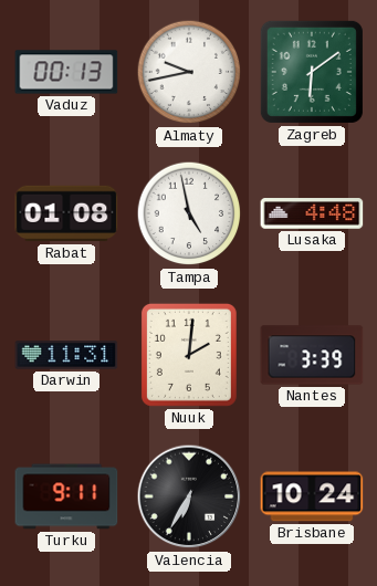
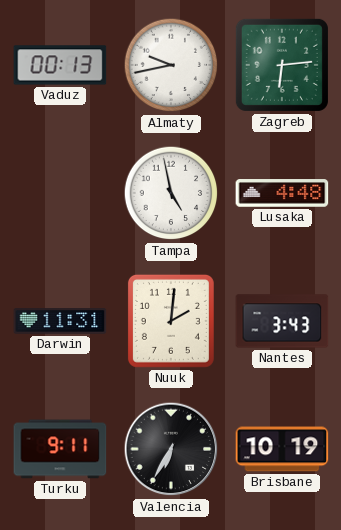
Zagreb: 6:09 -> 6:14
Rabat: 01:08 -> none
Nantes: 3:39 -> 3:43
Brisbane: 10:24 -> 10:19
